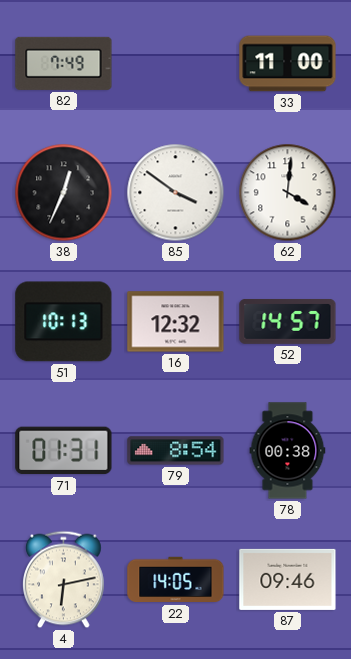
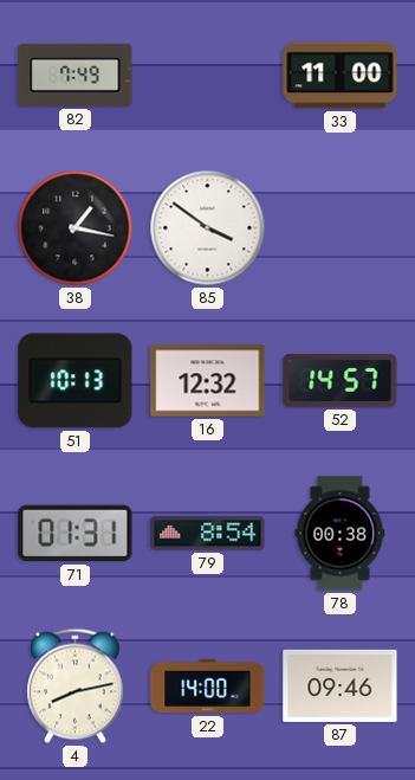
38: 12:34 -> 1:17
62: 4:01 -> none
4: 6:13 -> 8:13
22: 14:05 -> 14:00
